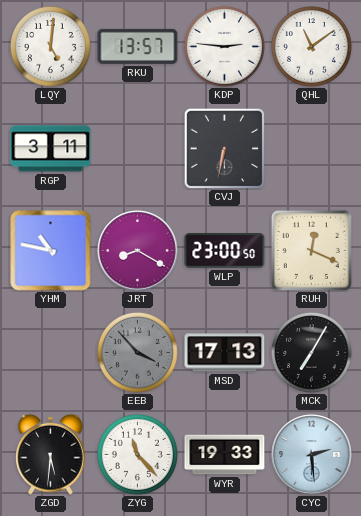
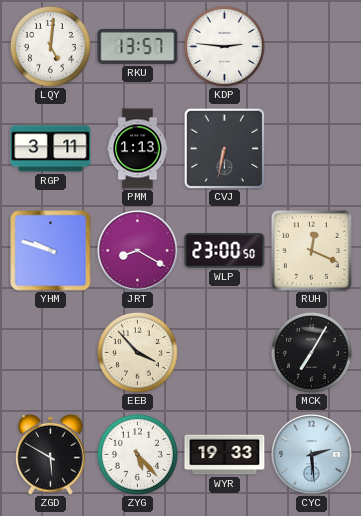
QHL: 11:09 -> none
PMM: none -> 1:13
YHM: 10:47 -> 9:48
EEB dial: grey -> cream
MSD: 17:13 -> none
ZGD: 5:31 -> 5:50
ZYG: 11:23 -> 5:23
